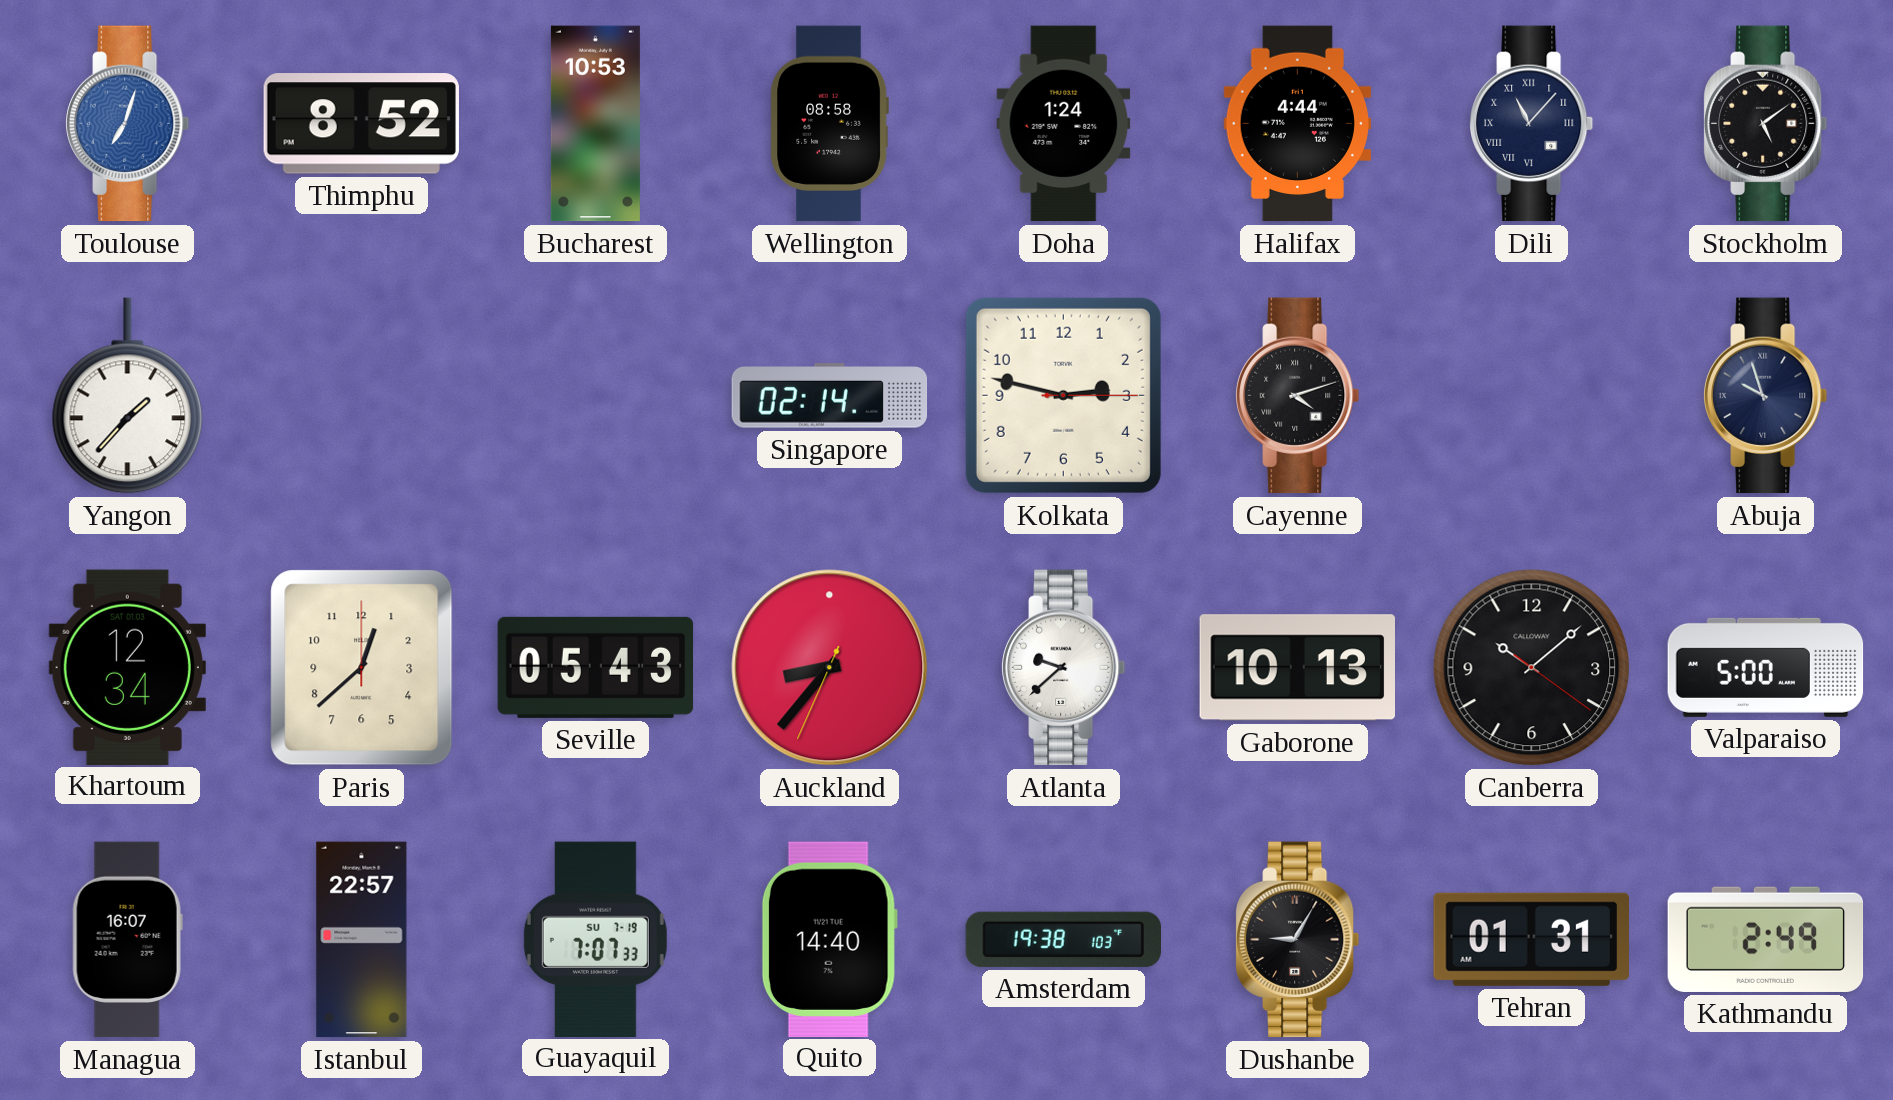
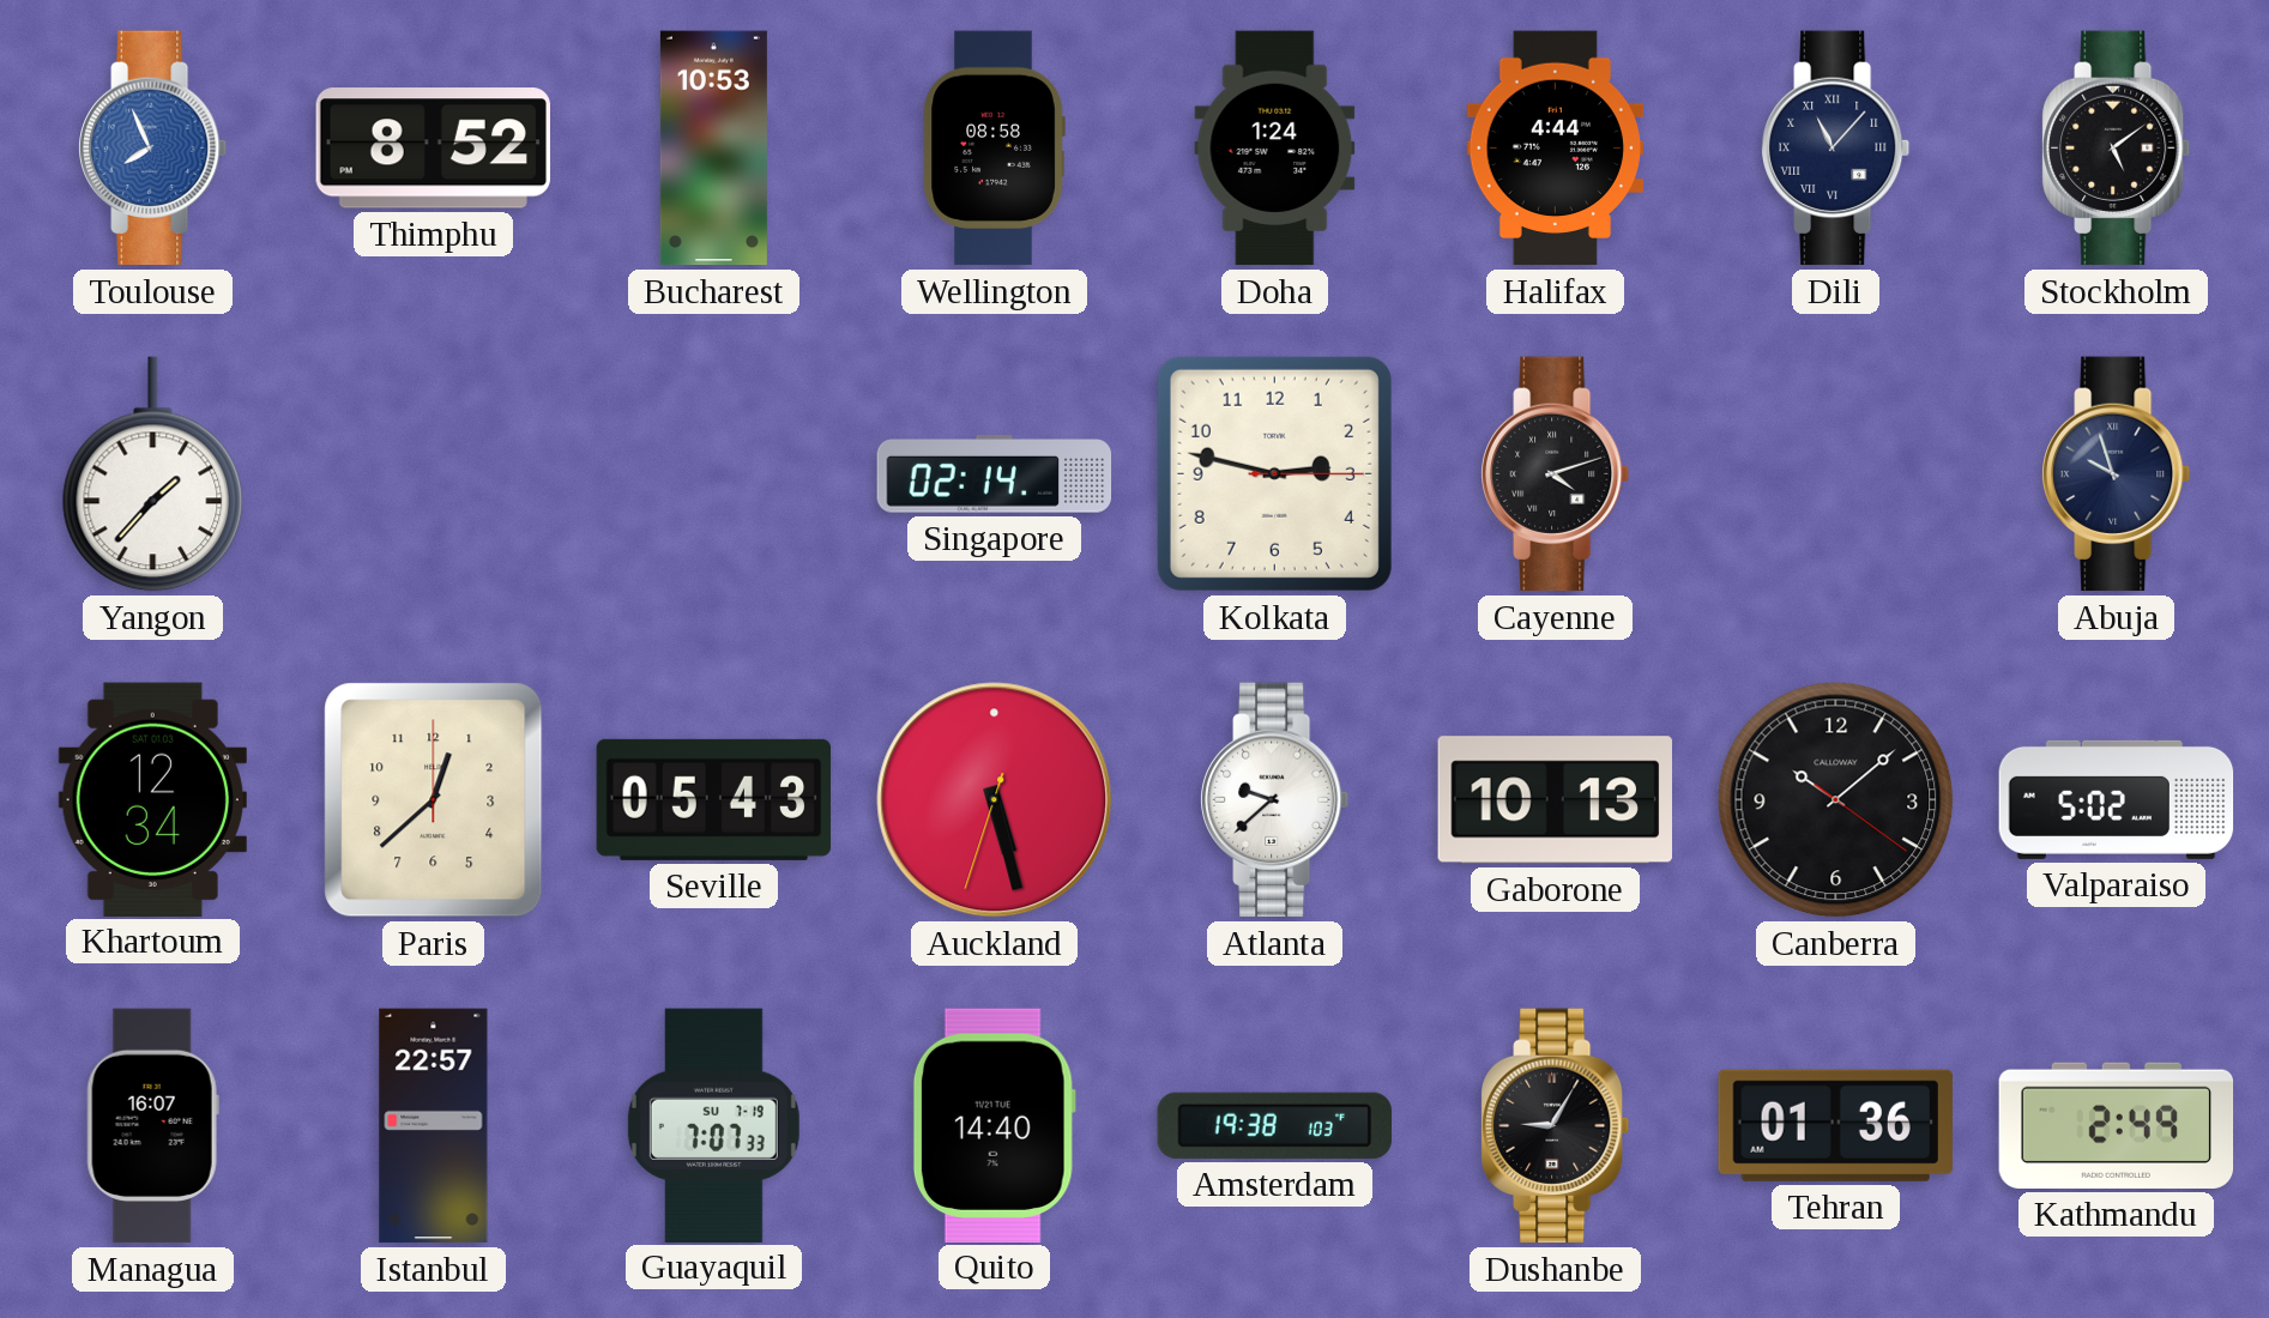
Toulouse: 7:03 -> 7:56
Auckland: 8:36 -> 5:27
Valparaiso: 5:00 -> 5:02
Tehran: 01:31 -> 01:36
